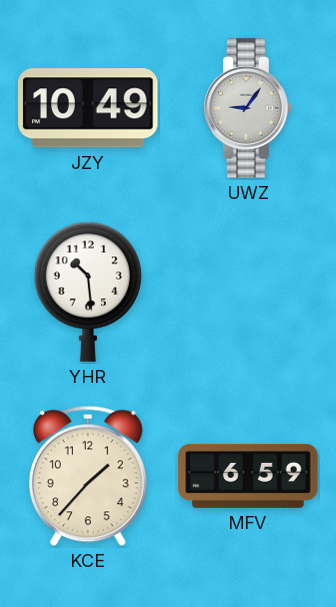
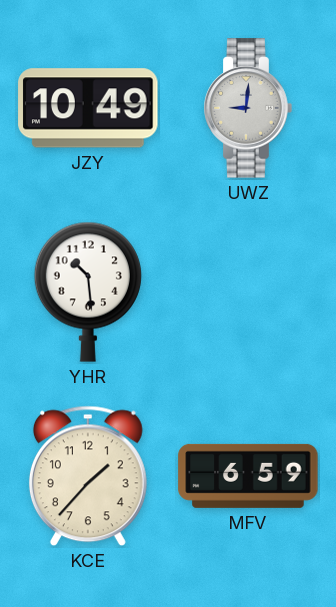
UWZ: 9:06 -> 9:01
